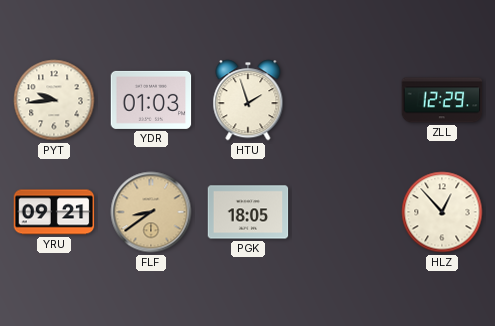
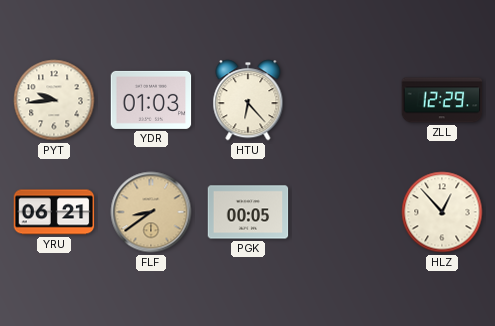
HTU: 1:57 -> 6:23
YRU: 09:21 -> 06:21
PGK: 18:05 -> 00:05
